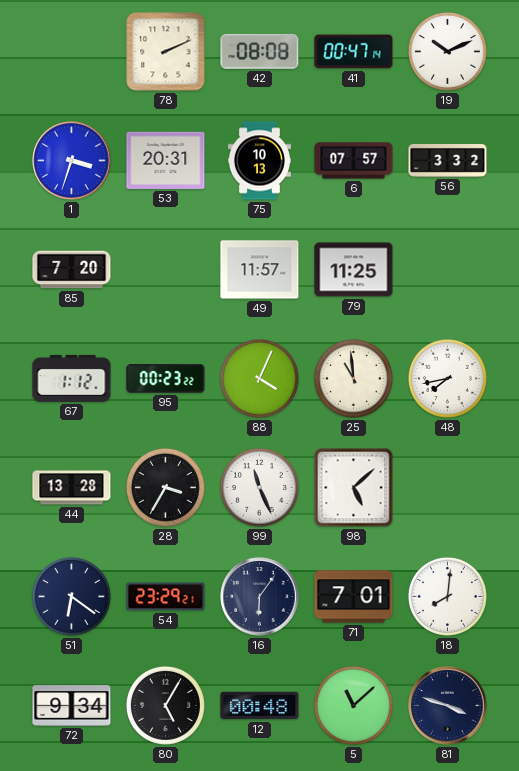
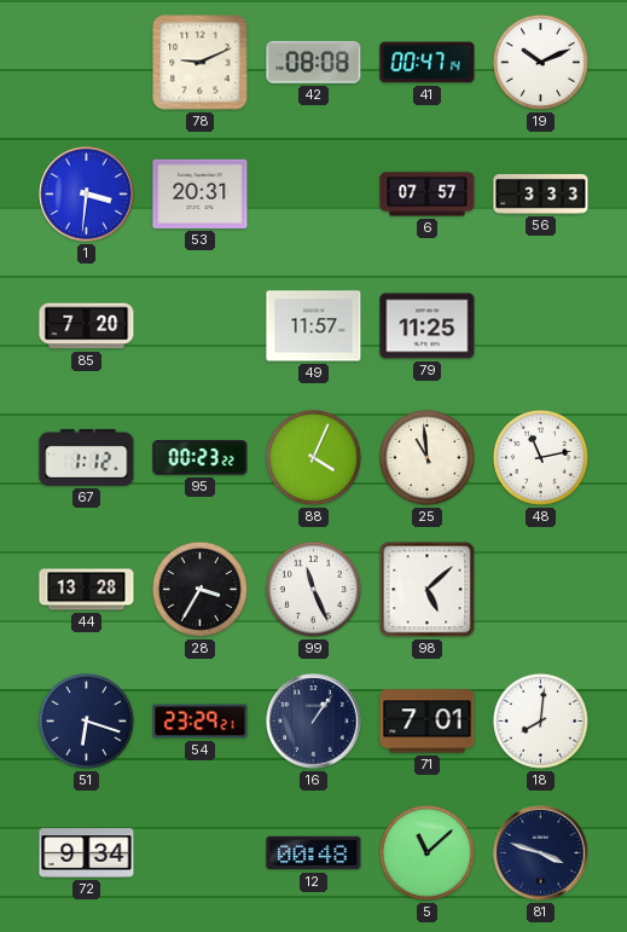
78: 2:11 -> 9:11
1: 3:33 -> 3:31
75: 10:13 -> none
56: 3:32 -> 3:33
48: 7:43 -> 11:13
51: 6:21 -> 6:18
16: 6:06 -> 1:06
80: 5:05 -> none
